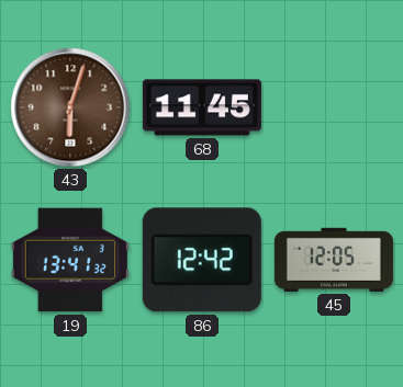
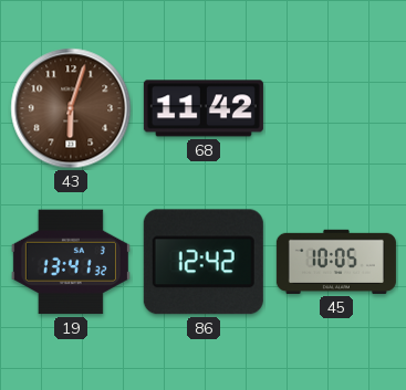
68: 11:45 -> 11:42
45: 12:05 -> 10:05
